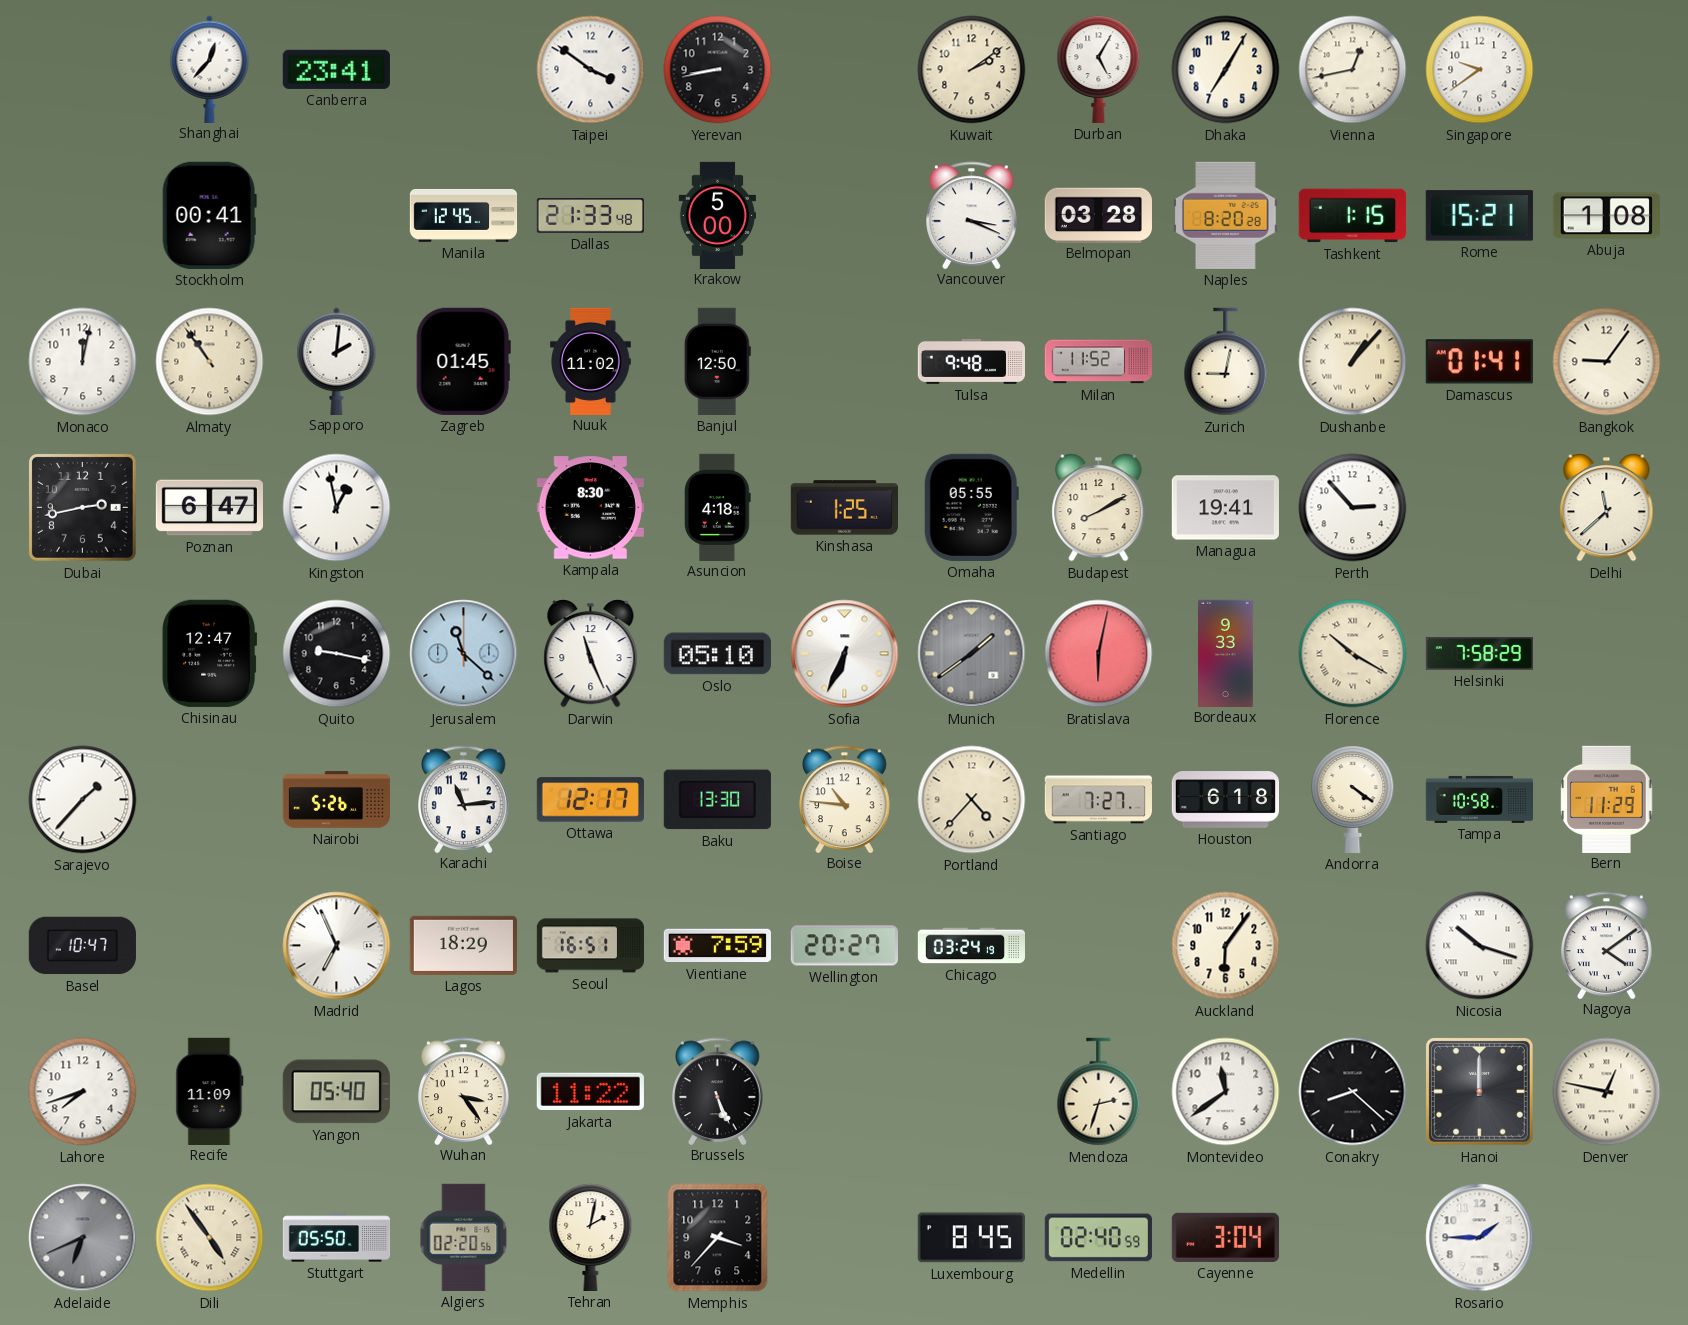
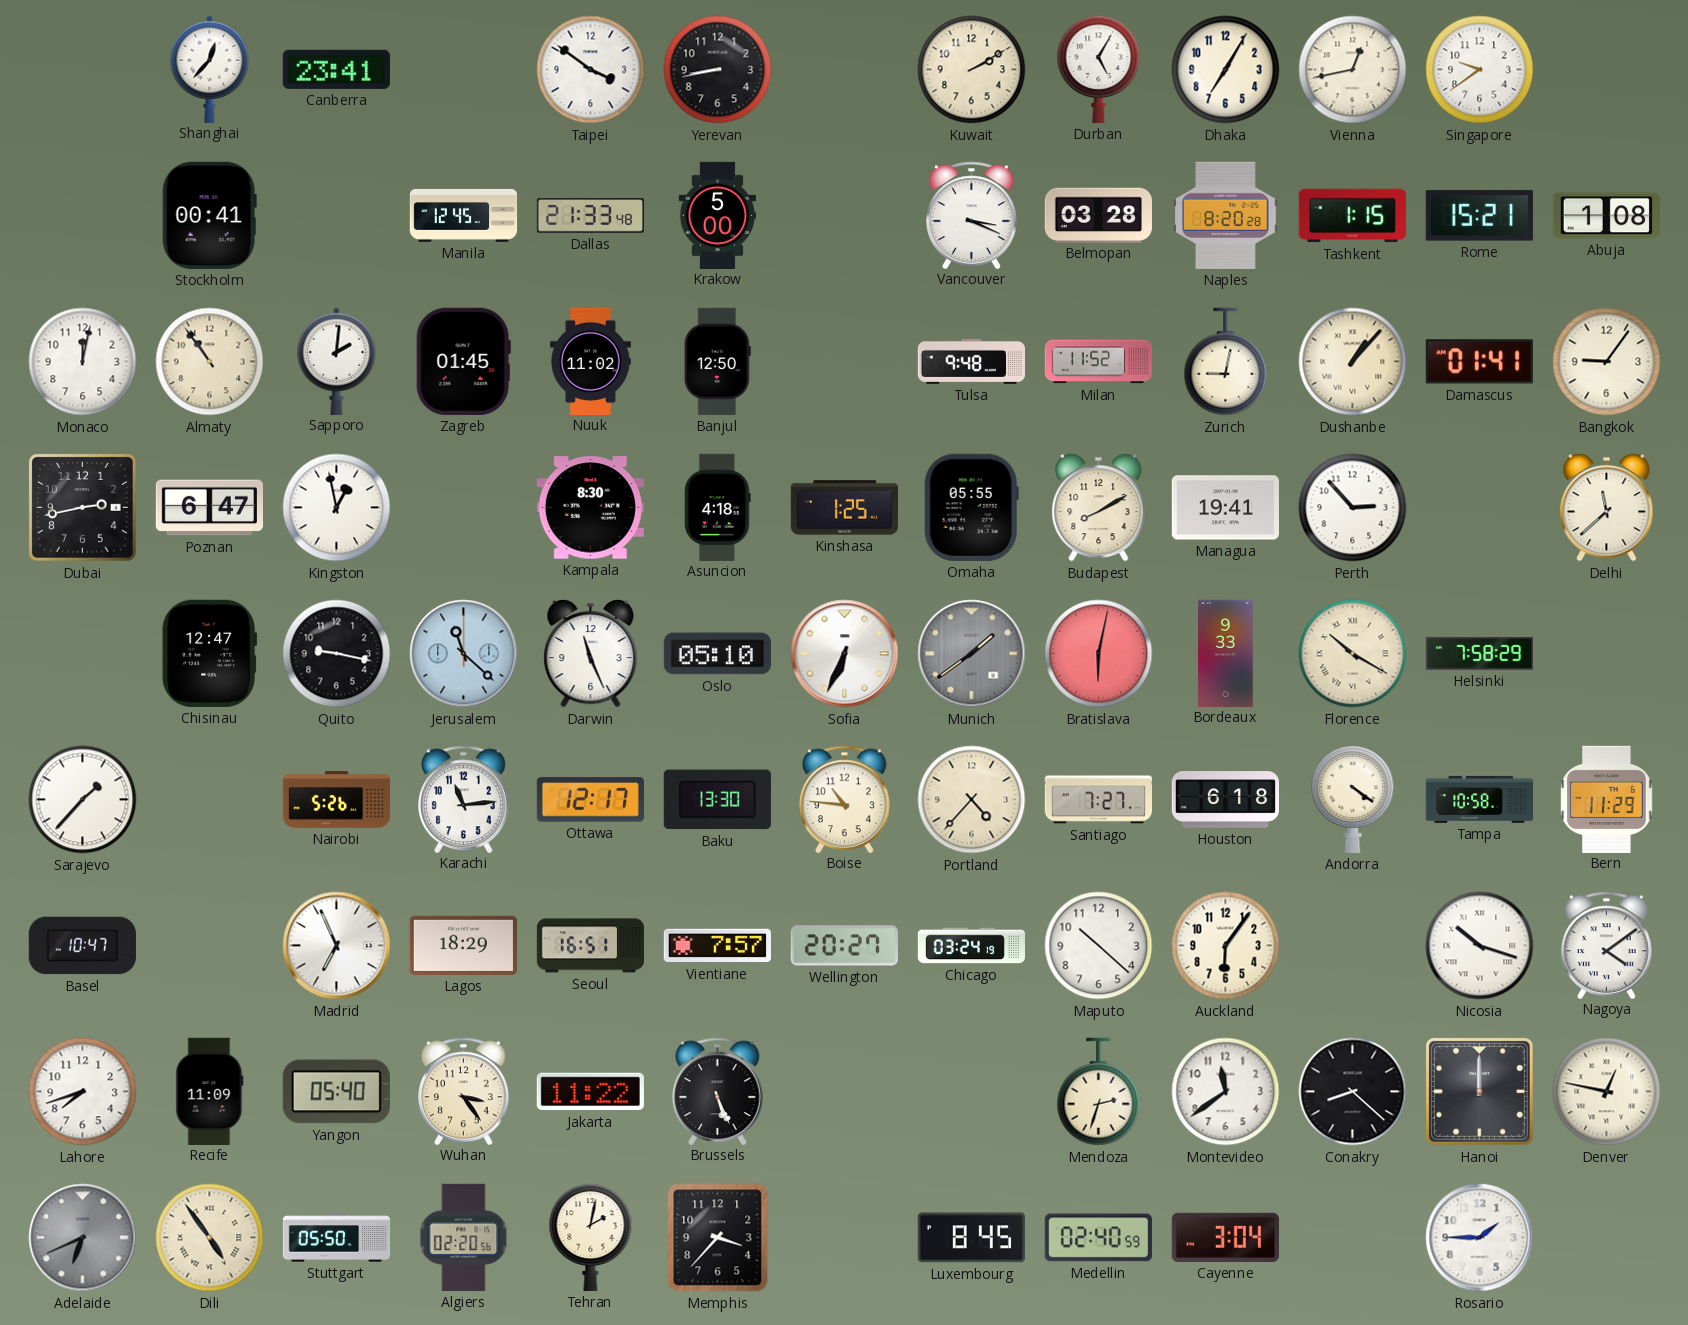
Kuwait: 2:09 -> 2:10
Vientiane: 7:59 -> 7:57
Maputo: none -> 10:22
